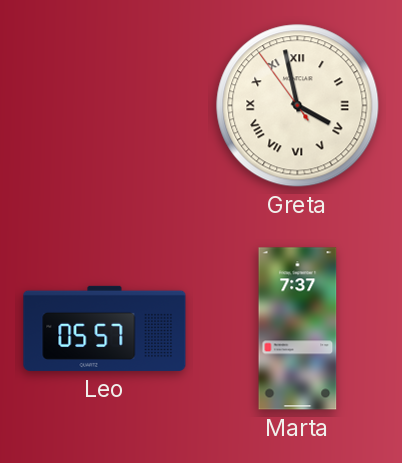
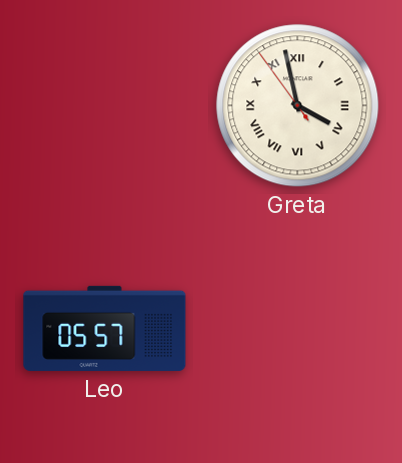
Marta: 7:37 -> none
